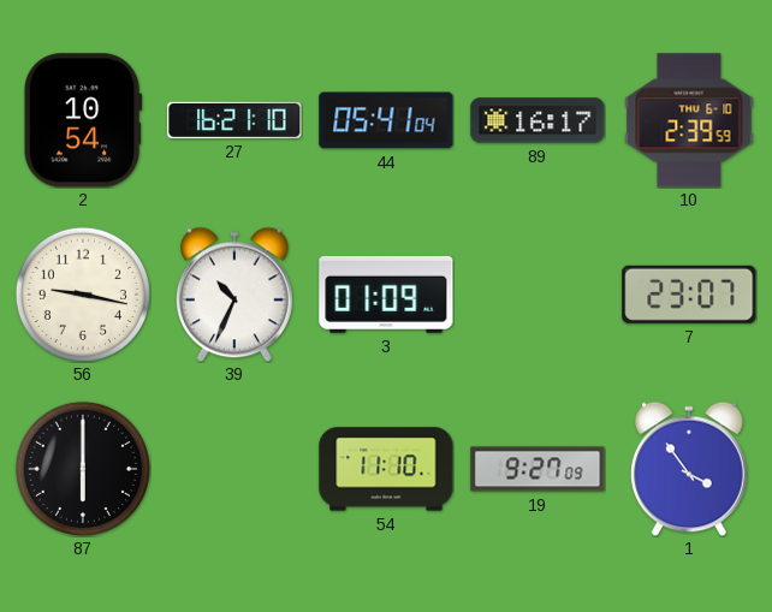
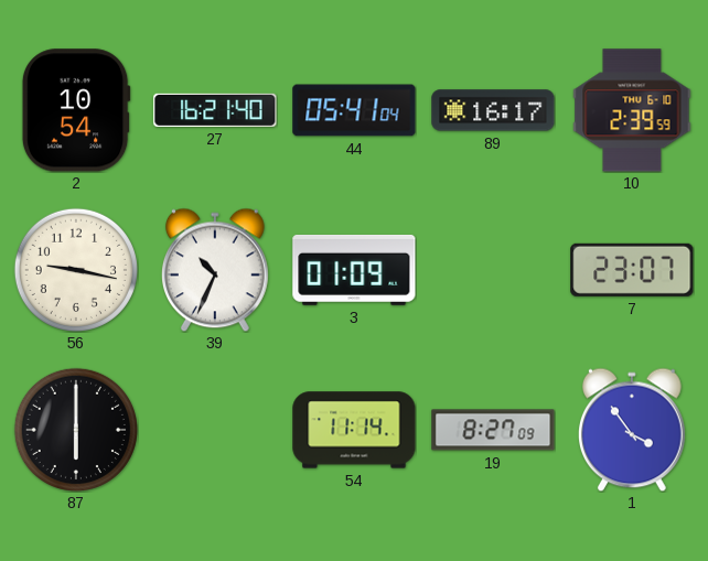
27: 16:21:10 -> 16:21:40
54: 11:10 -> 11:14
19: 9:27 -> 8:27
